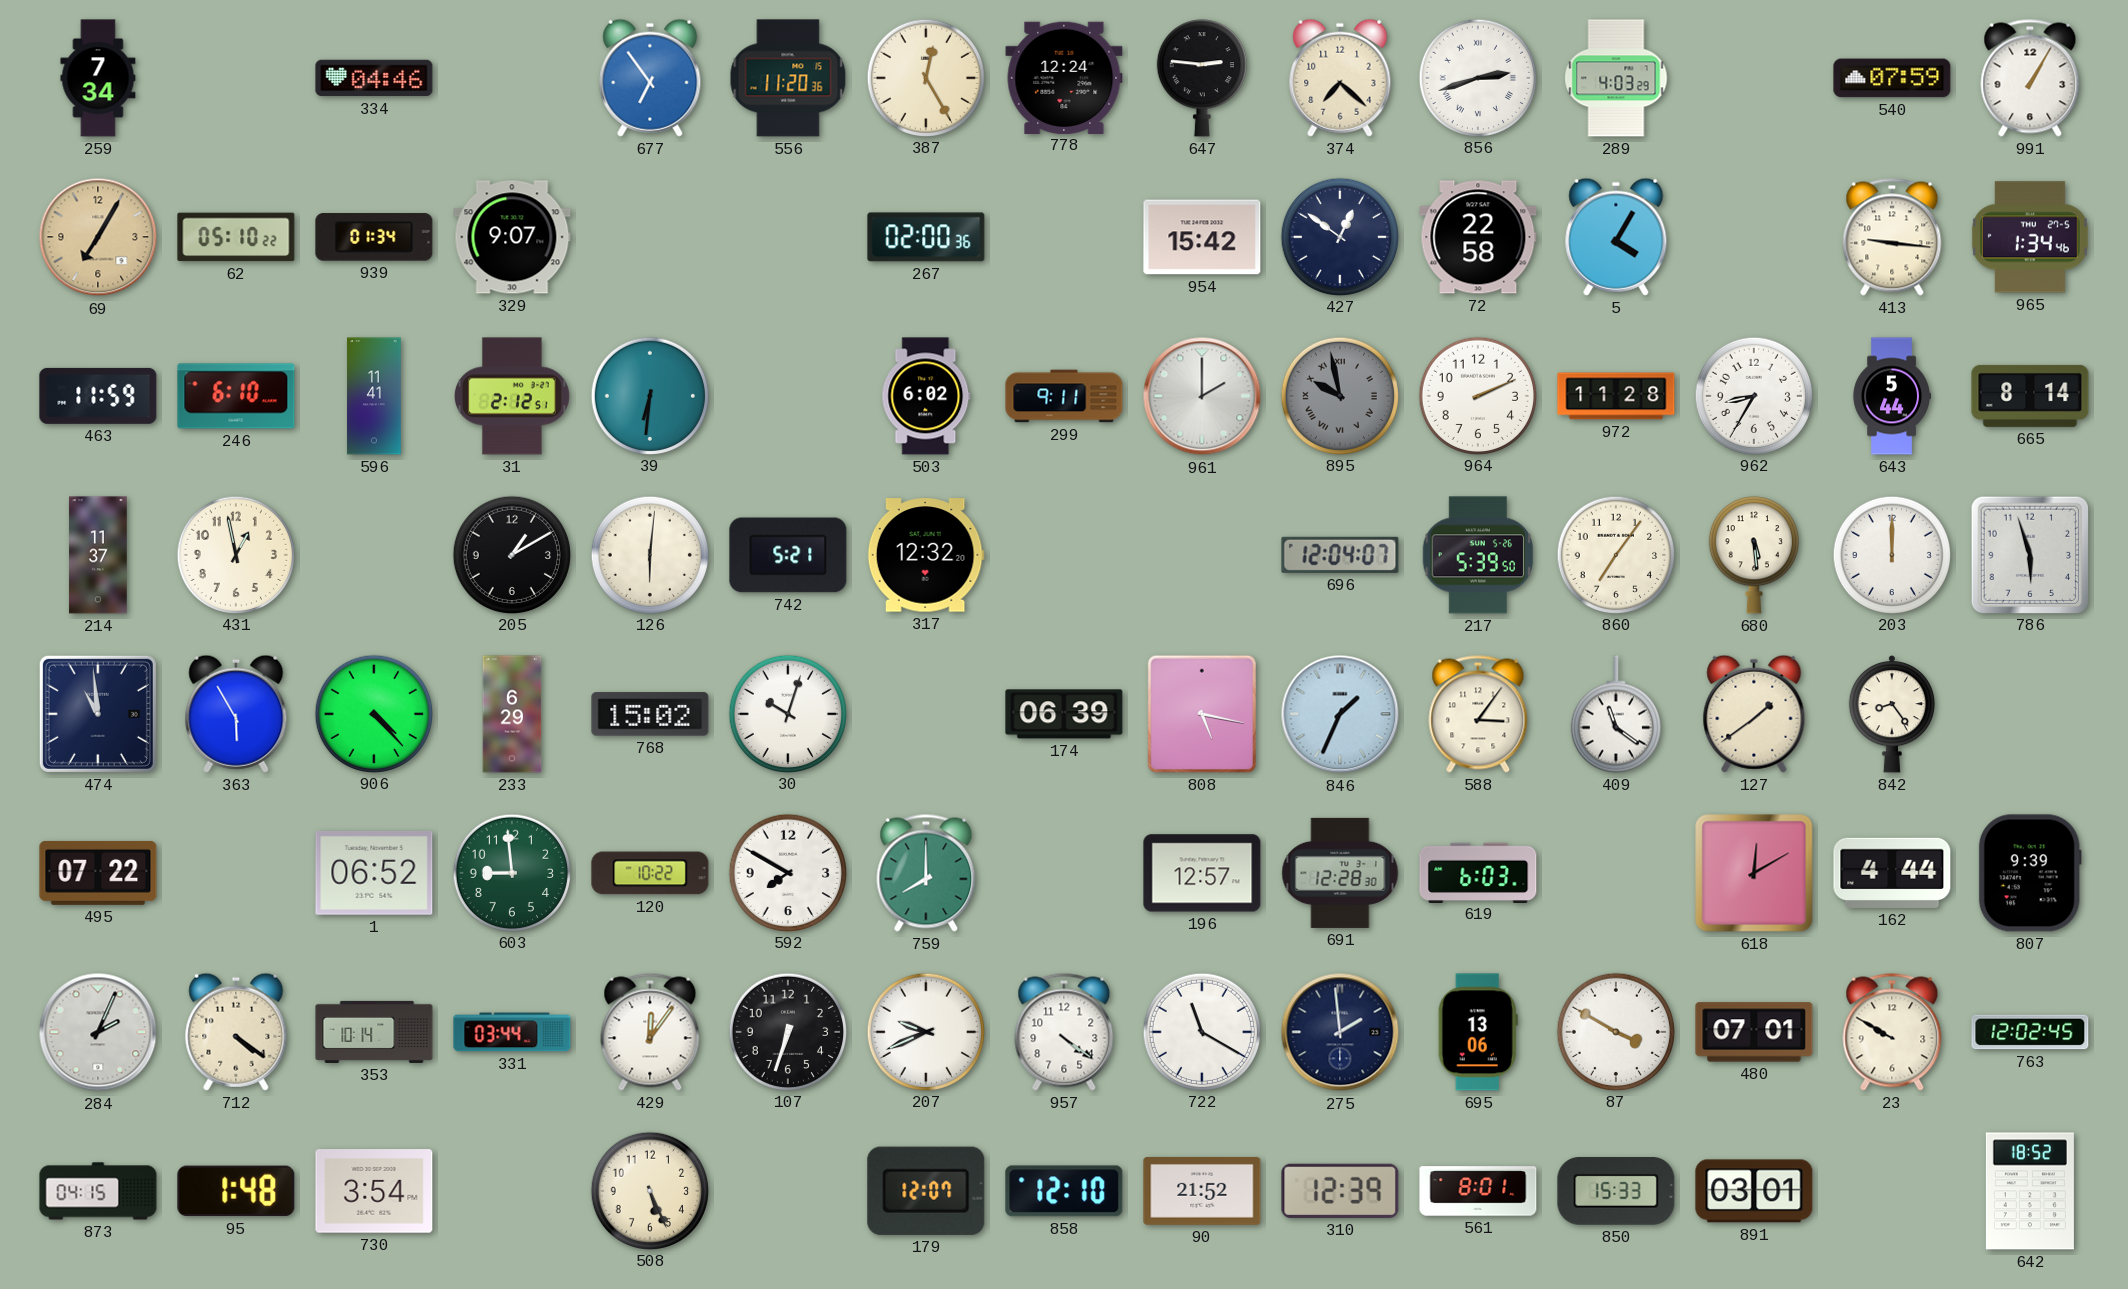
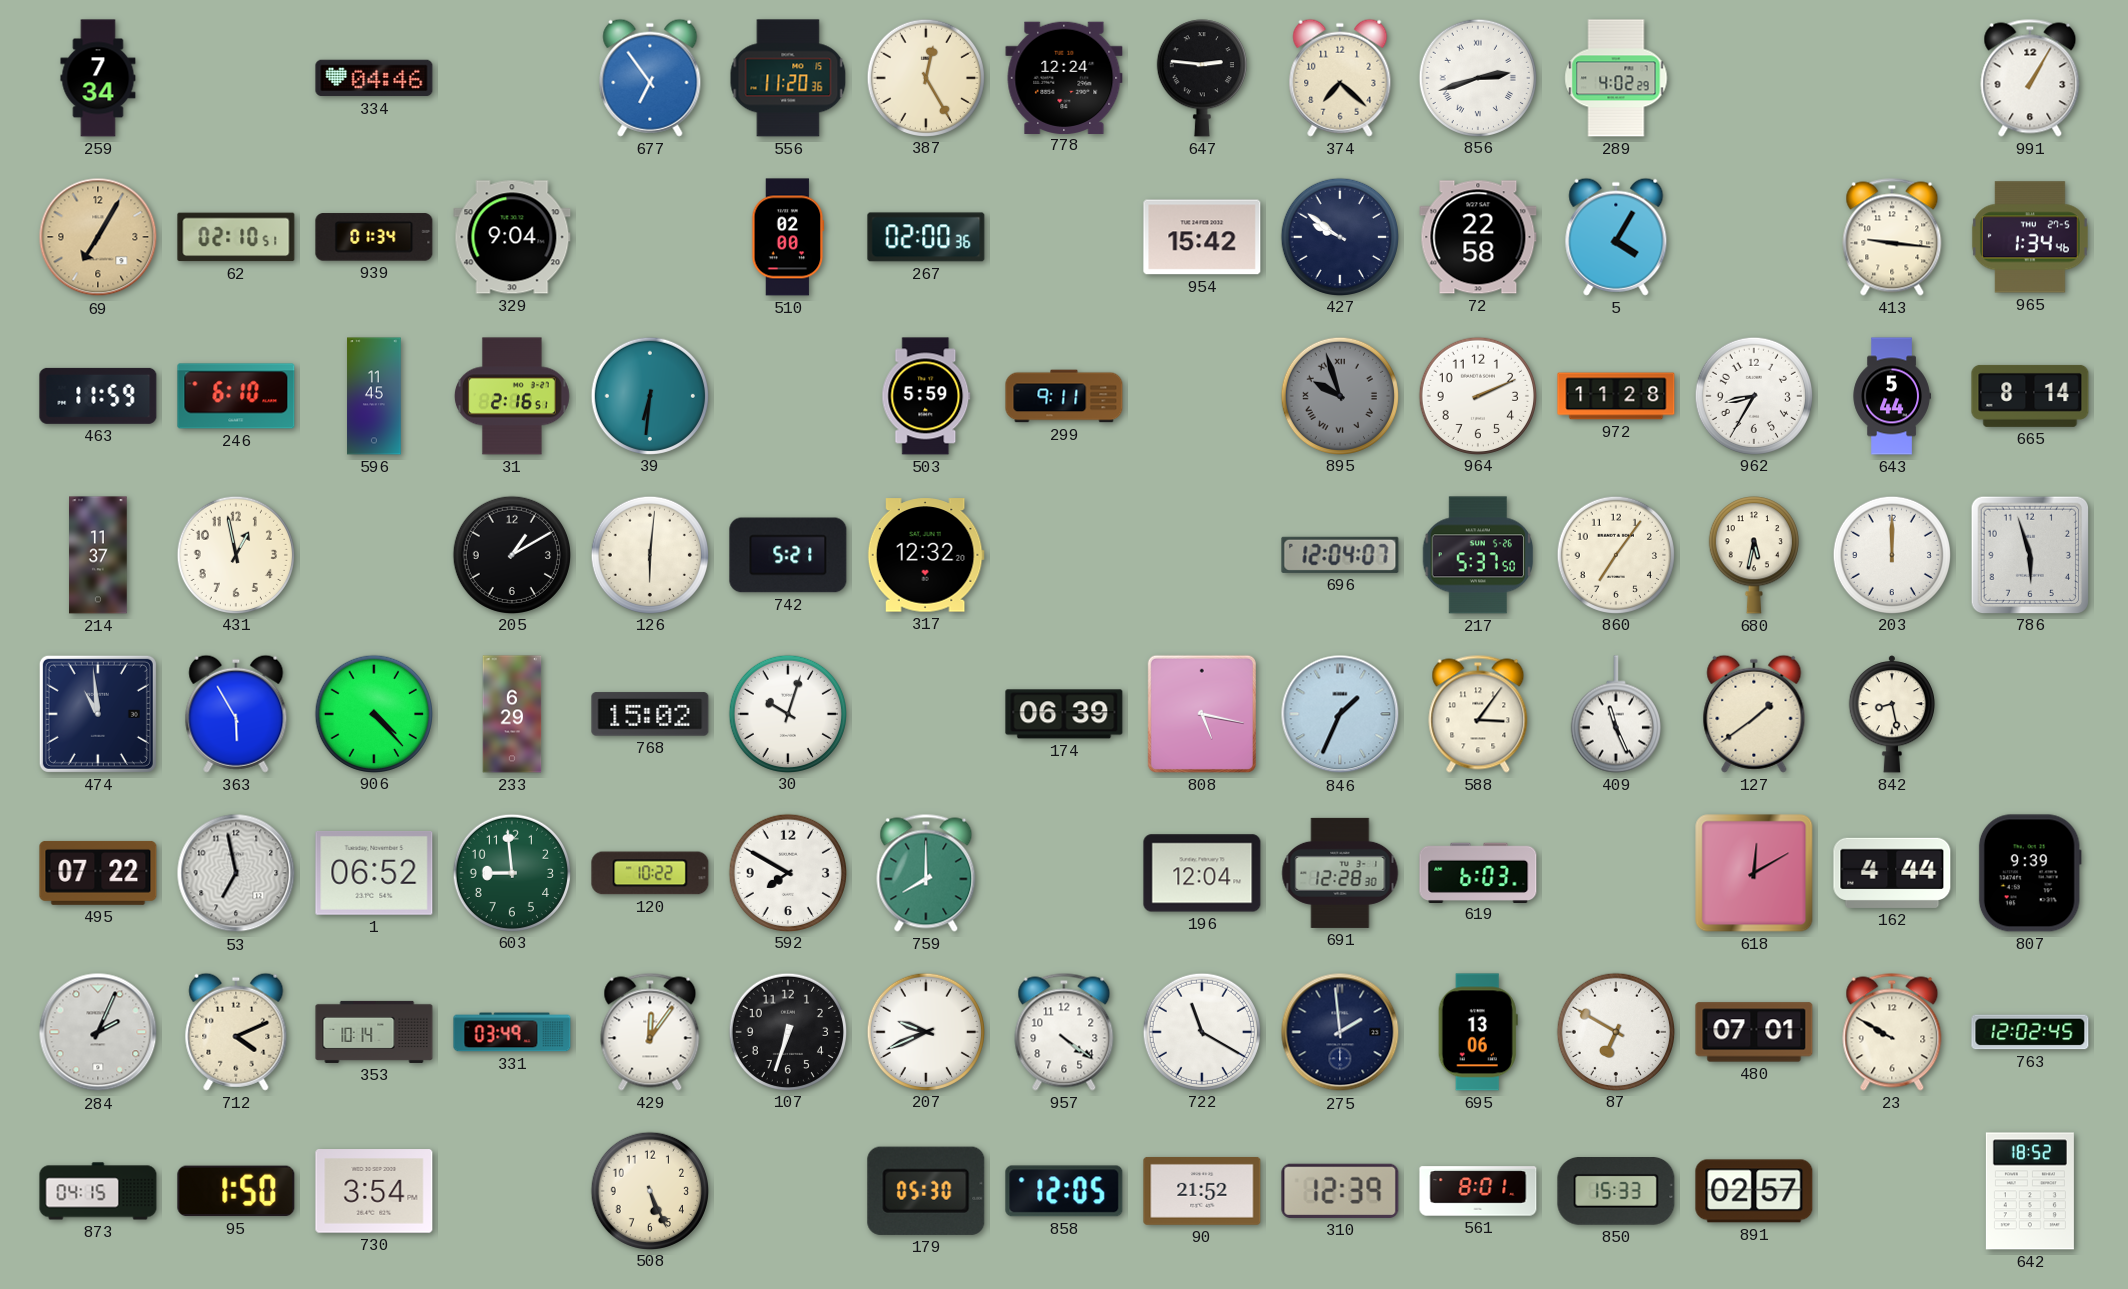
289: 4:03 -> 4:02
540: 07:59 -> none
62: 05:10 -> 02:10
329: 9:07 -> 9:04
510: none -> 02:00
427: 12:51 -> 9:51
596: 11:41 -> 11:45
31: 2:12 -> 2:16
503: 6:02 -> 5:59
961: 2:00 -> none
895: 9:58 -> 9:57
217: 5:39 -> 5:37
680: 5:29 -> 5:32
409: 11:21 -> 11:26
842: 8:24 -> 8:28
53: none -> 6:58
196: 12:57 -> 12:04
712: 4:21 -> 4:11
331: 03:44 -> 03:49
87: 3:50 -> 6:50
95: 1:48 -> 1:50
179: 12:07 -> 05:30
858: 12:10 -> 12:05
891: 03:01 -> 02:57
